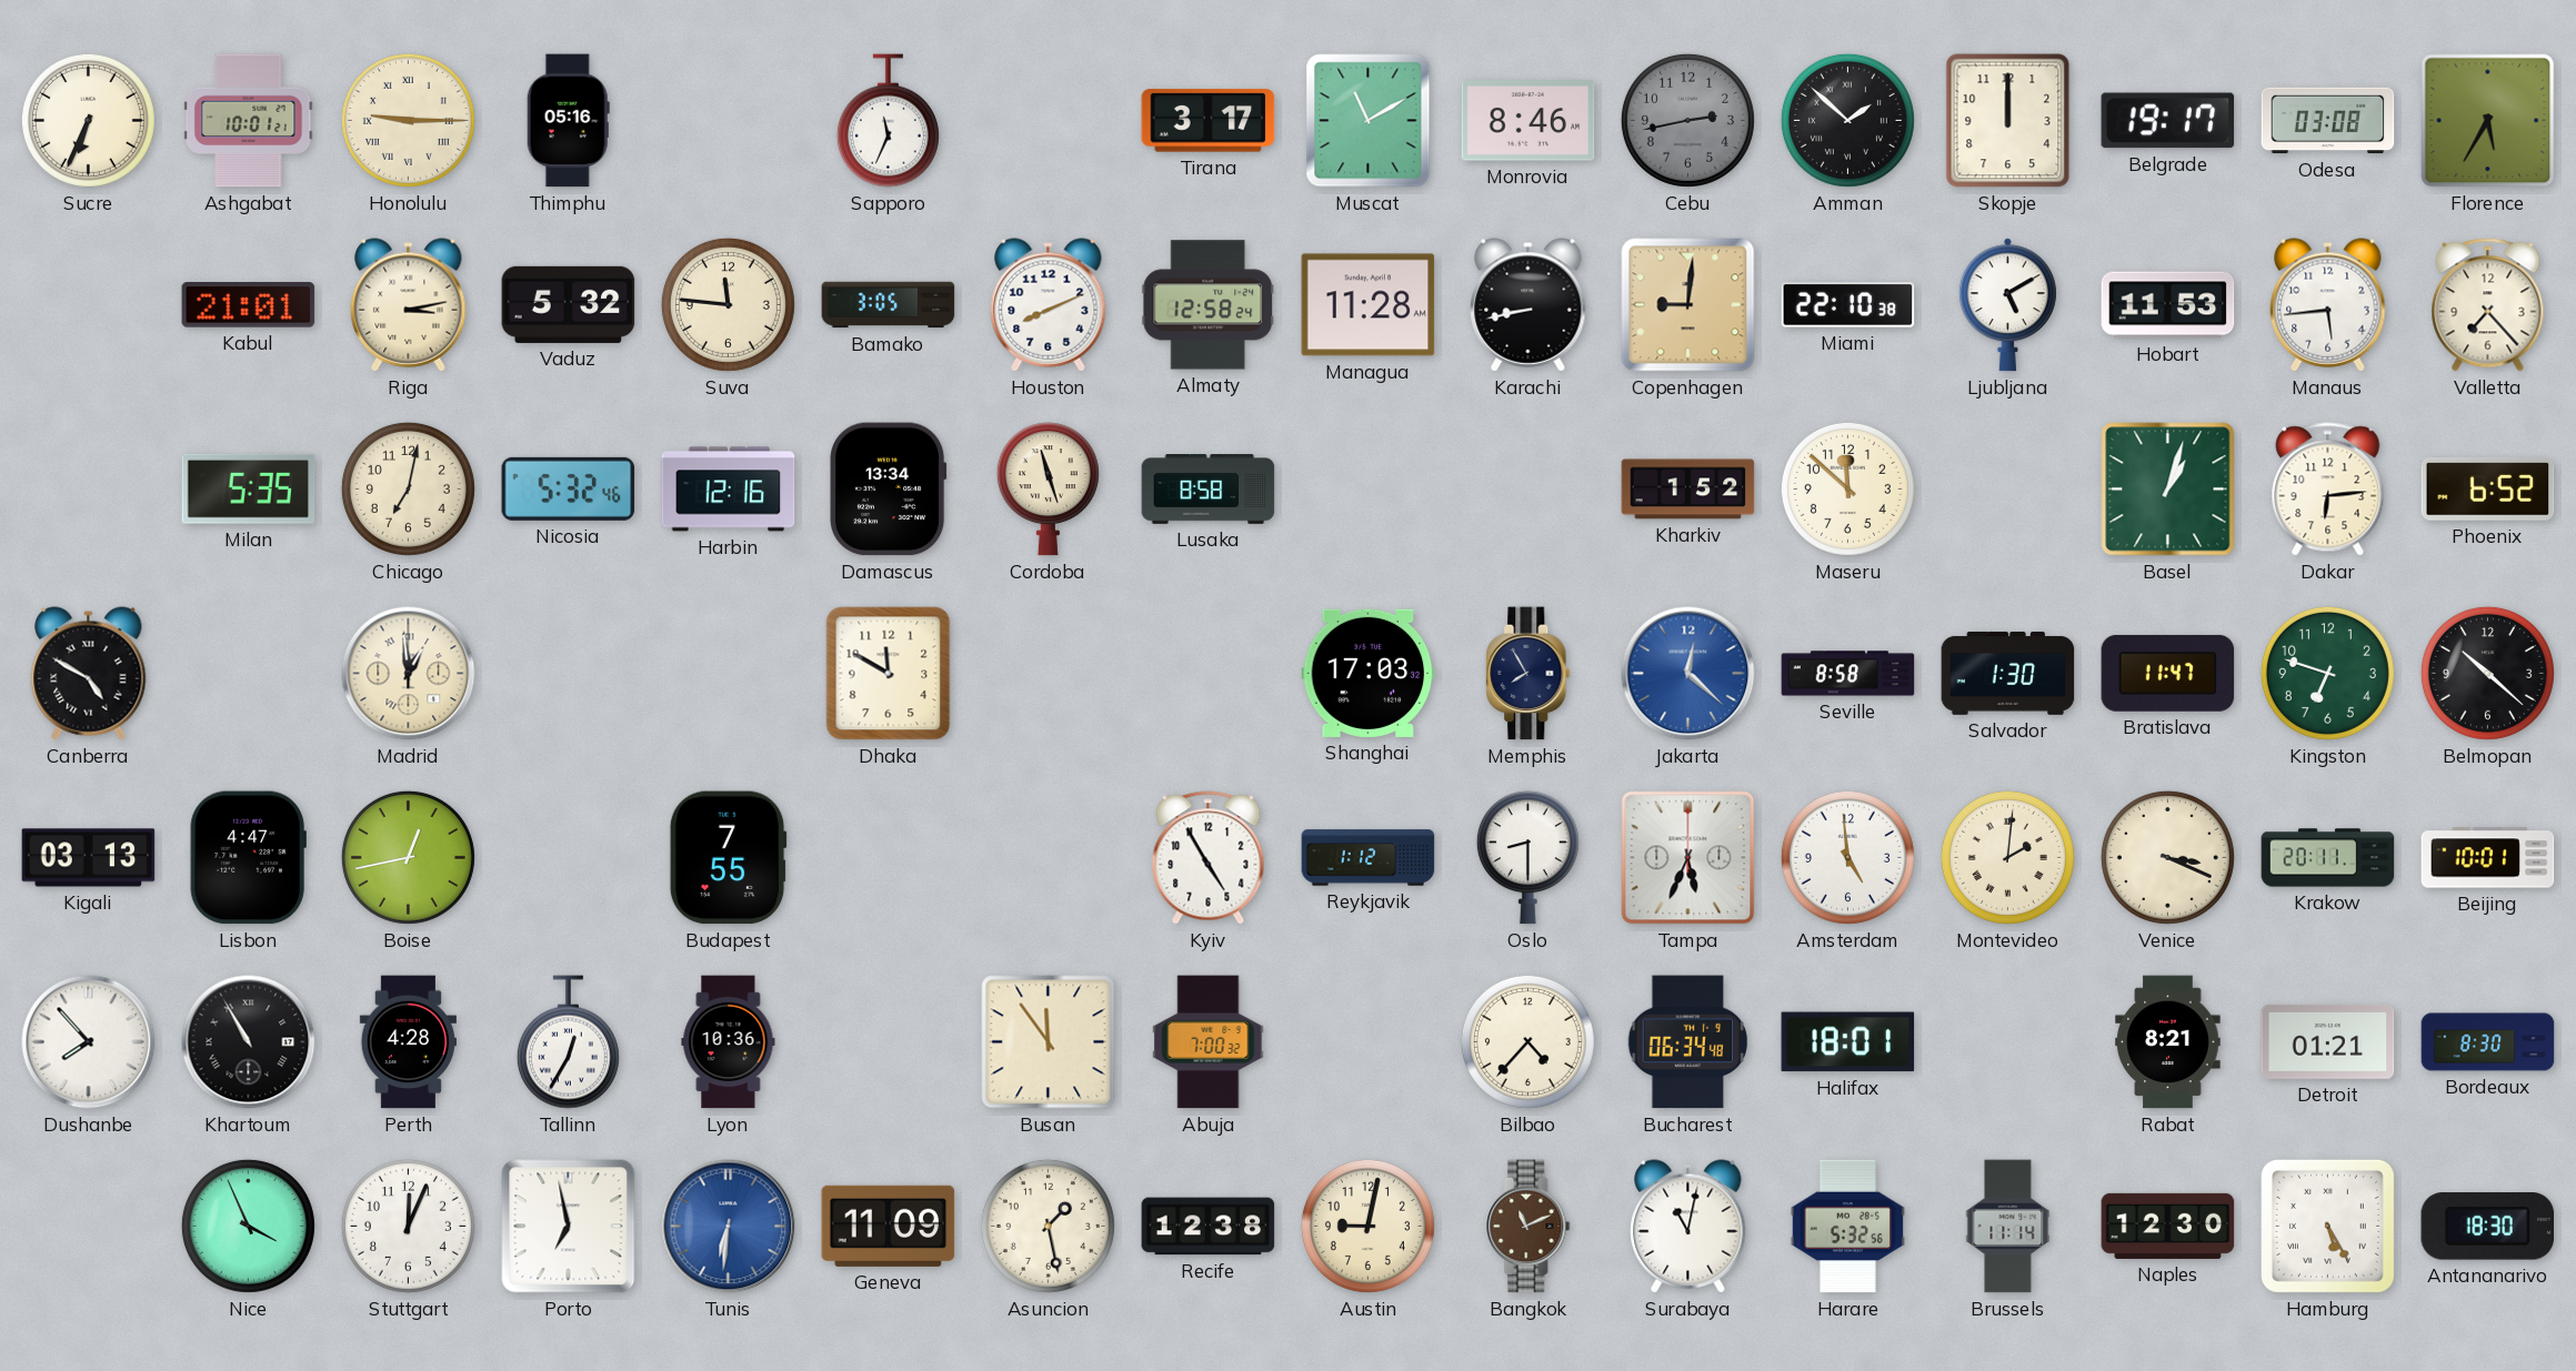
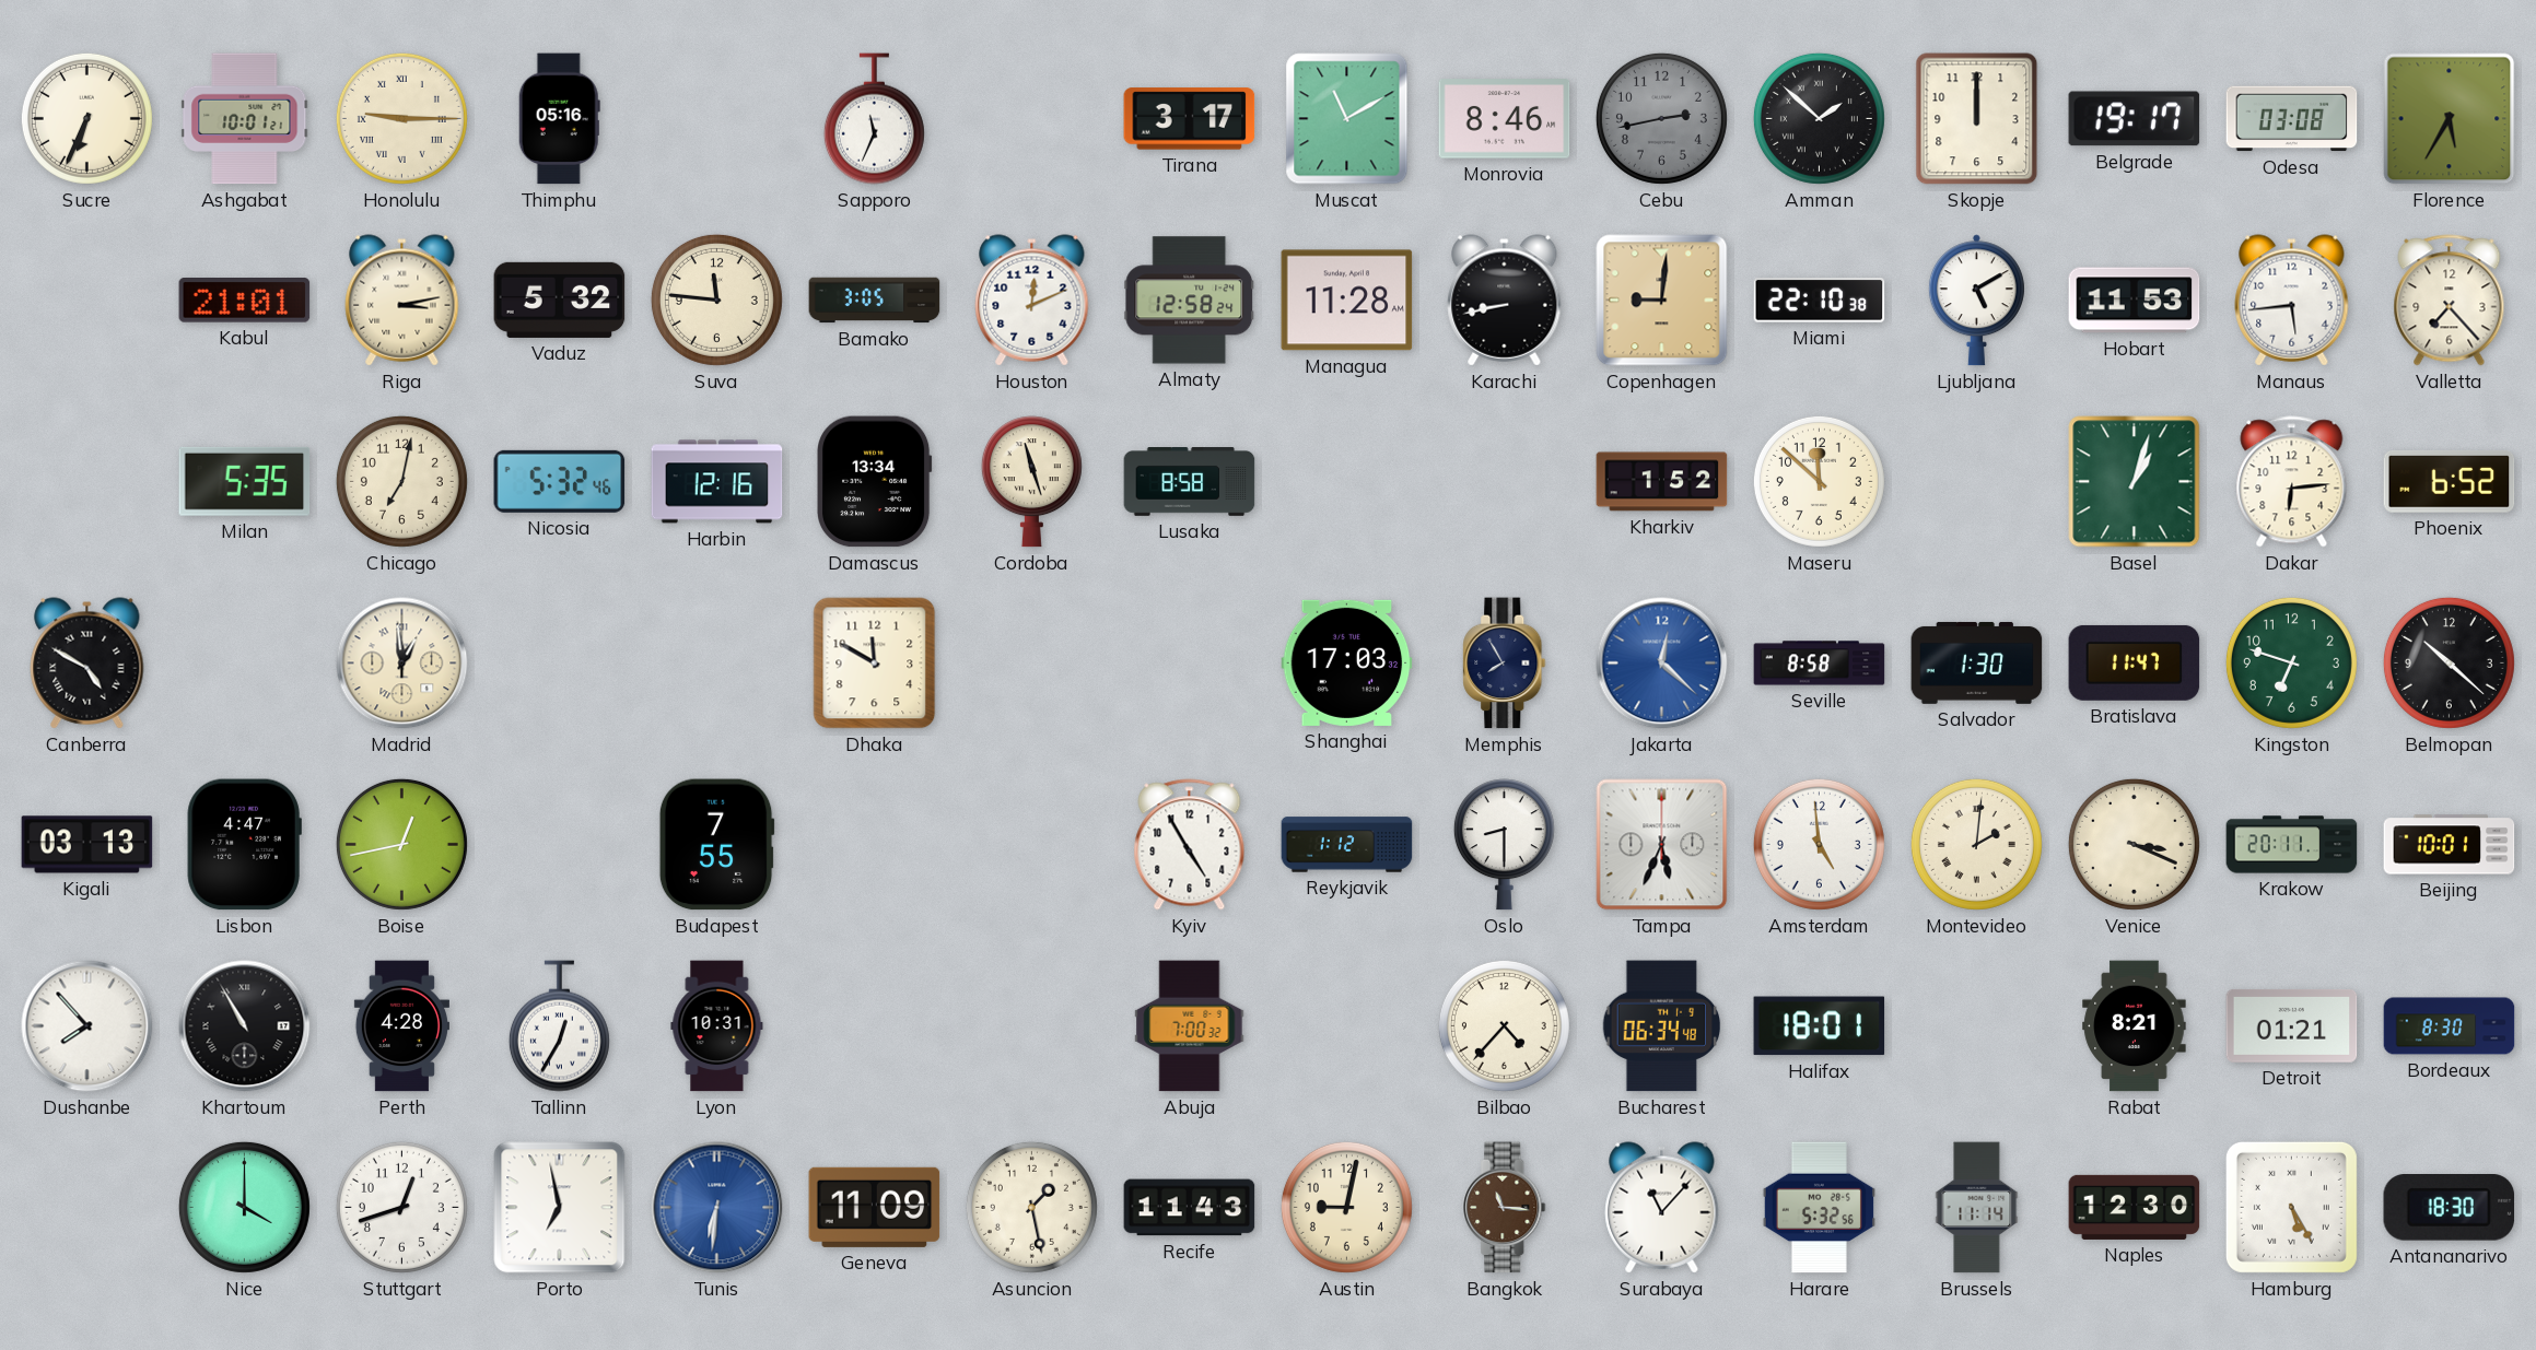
Houston: 8:11 -> 12:11
Lyon: 10:36 -> 10:31
Busan: 11:54 -> none
Nice: 3:56 -> 4:00
Stuttgart: 12:04 -> 12:42
Recife: 12:38 -> 11:43
Bangkok: 11:11 -> 11:16
Surabaya: 11:02 -> 11:07
